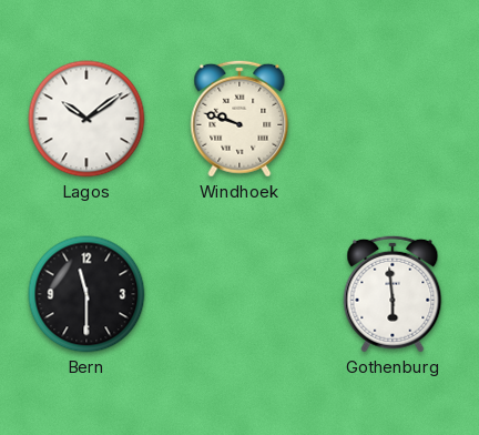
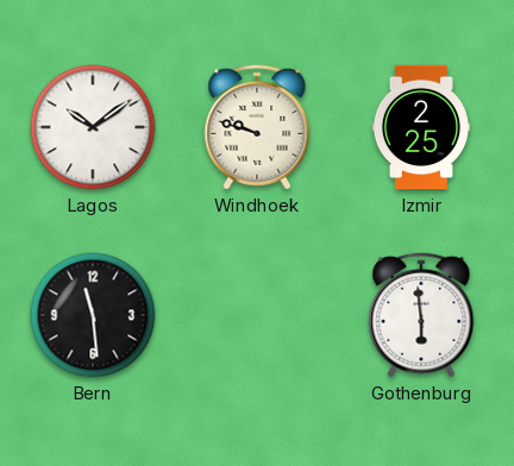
Izmir: none -> 2:25
Bern: 11:30 -> 11:29
